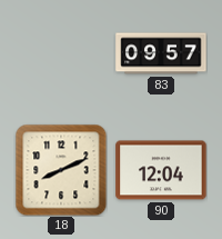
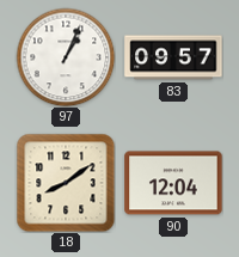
97: none -> 1:04
18: 8:11 -> 8:09
